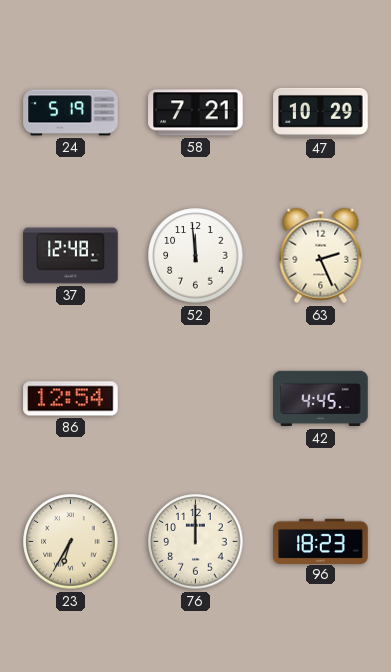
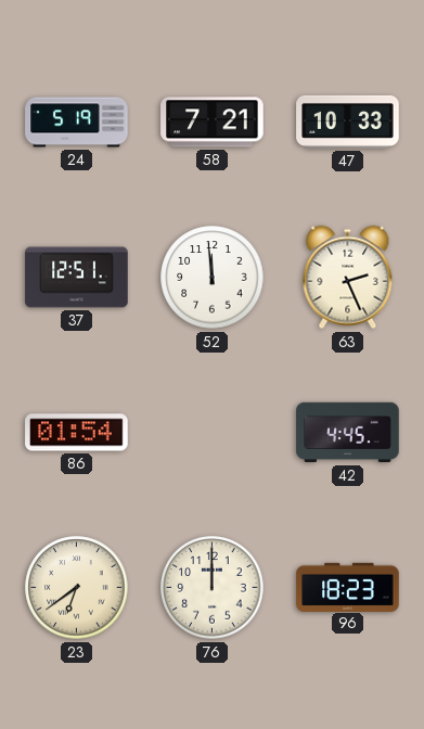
47: 10:29 -> 10:33
37: 12:48 -> 12:51
86: 12:54 -> 01:54
23: 6:35 -> 6:39
